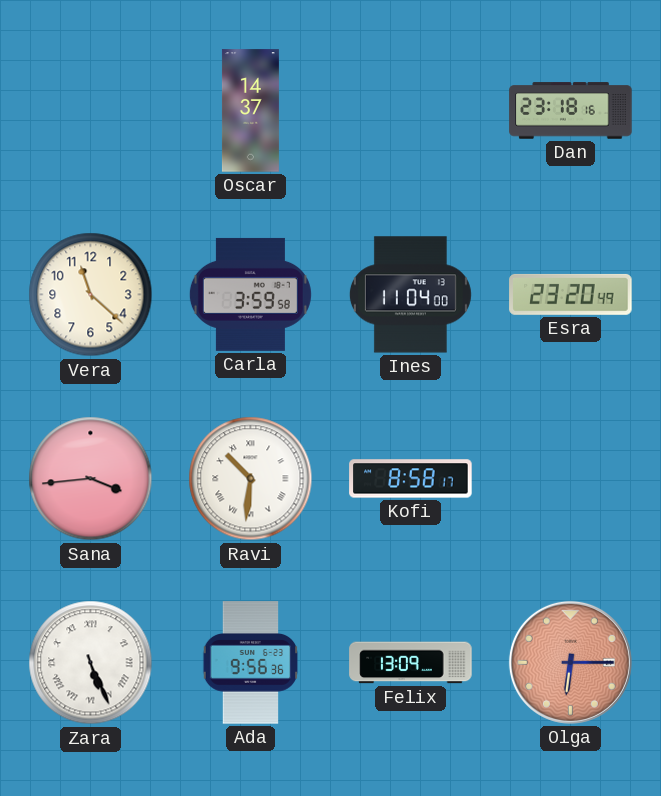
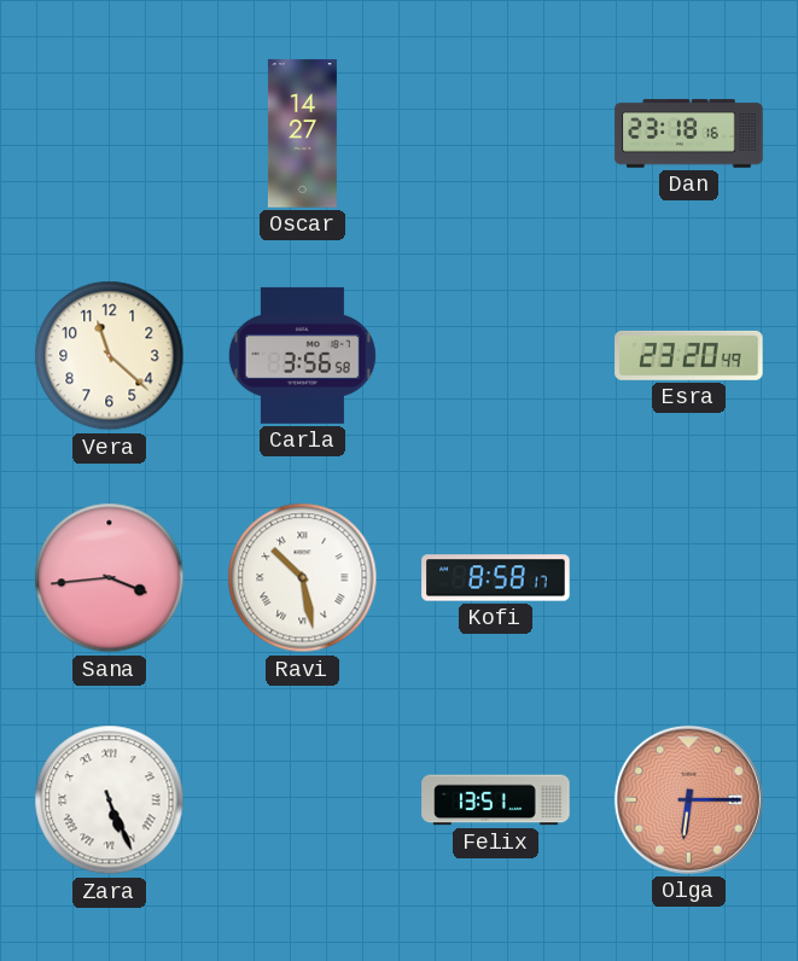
Oscar: 14:37 -> 14:27
Carla: 3:59 -> 3:56
Ines: 11:04 -> none
Ravi: 10:31 -> 10:28
Ada: 9:56 -> none
Felix: 13:09 -> 13:51
